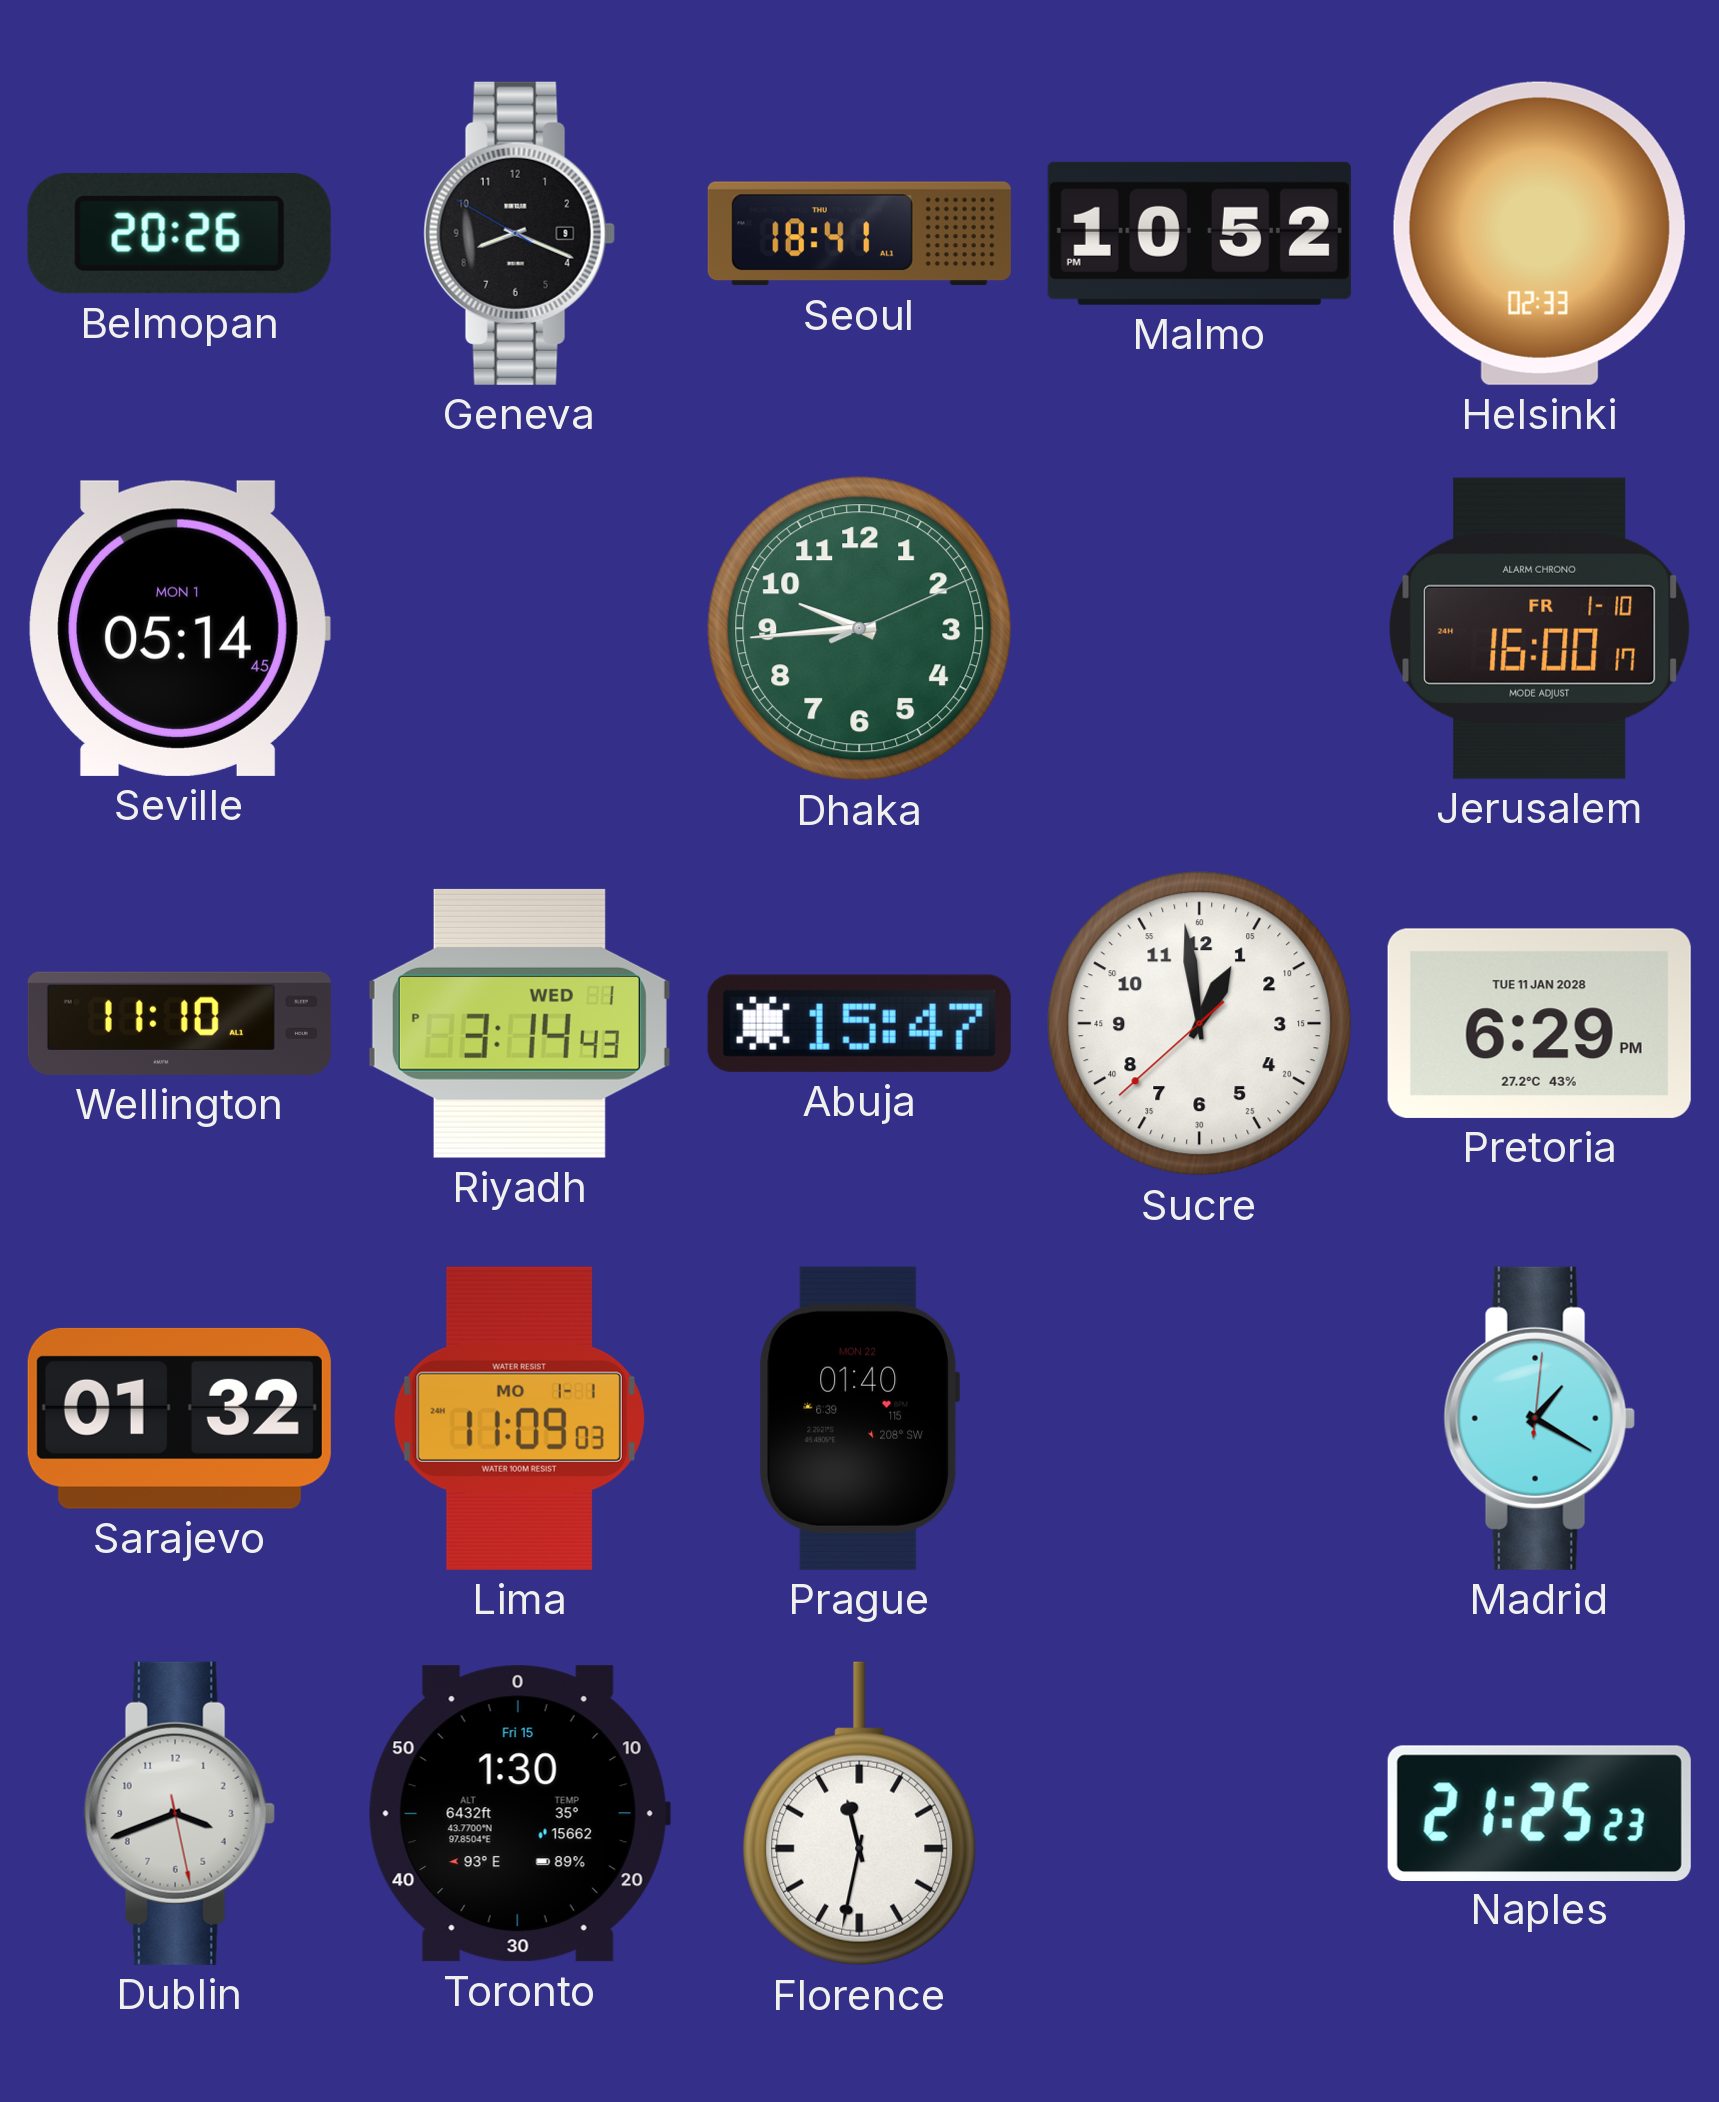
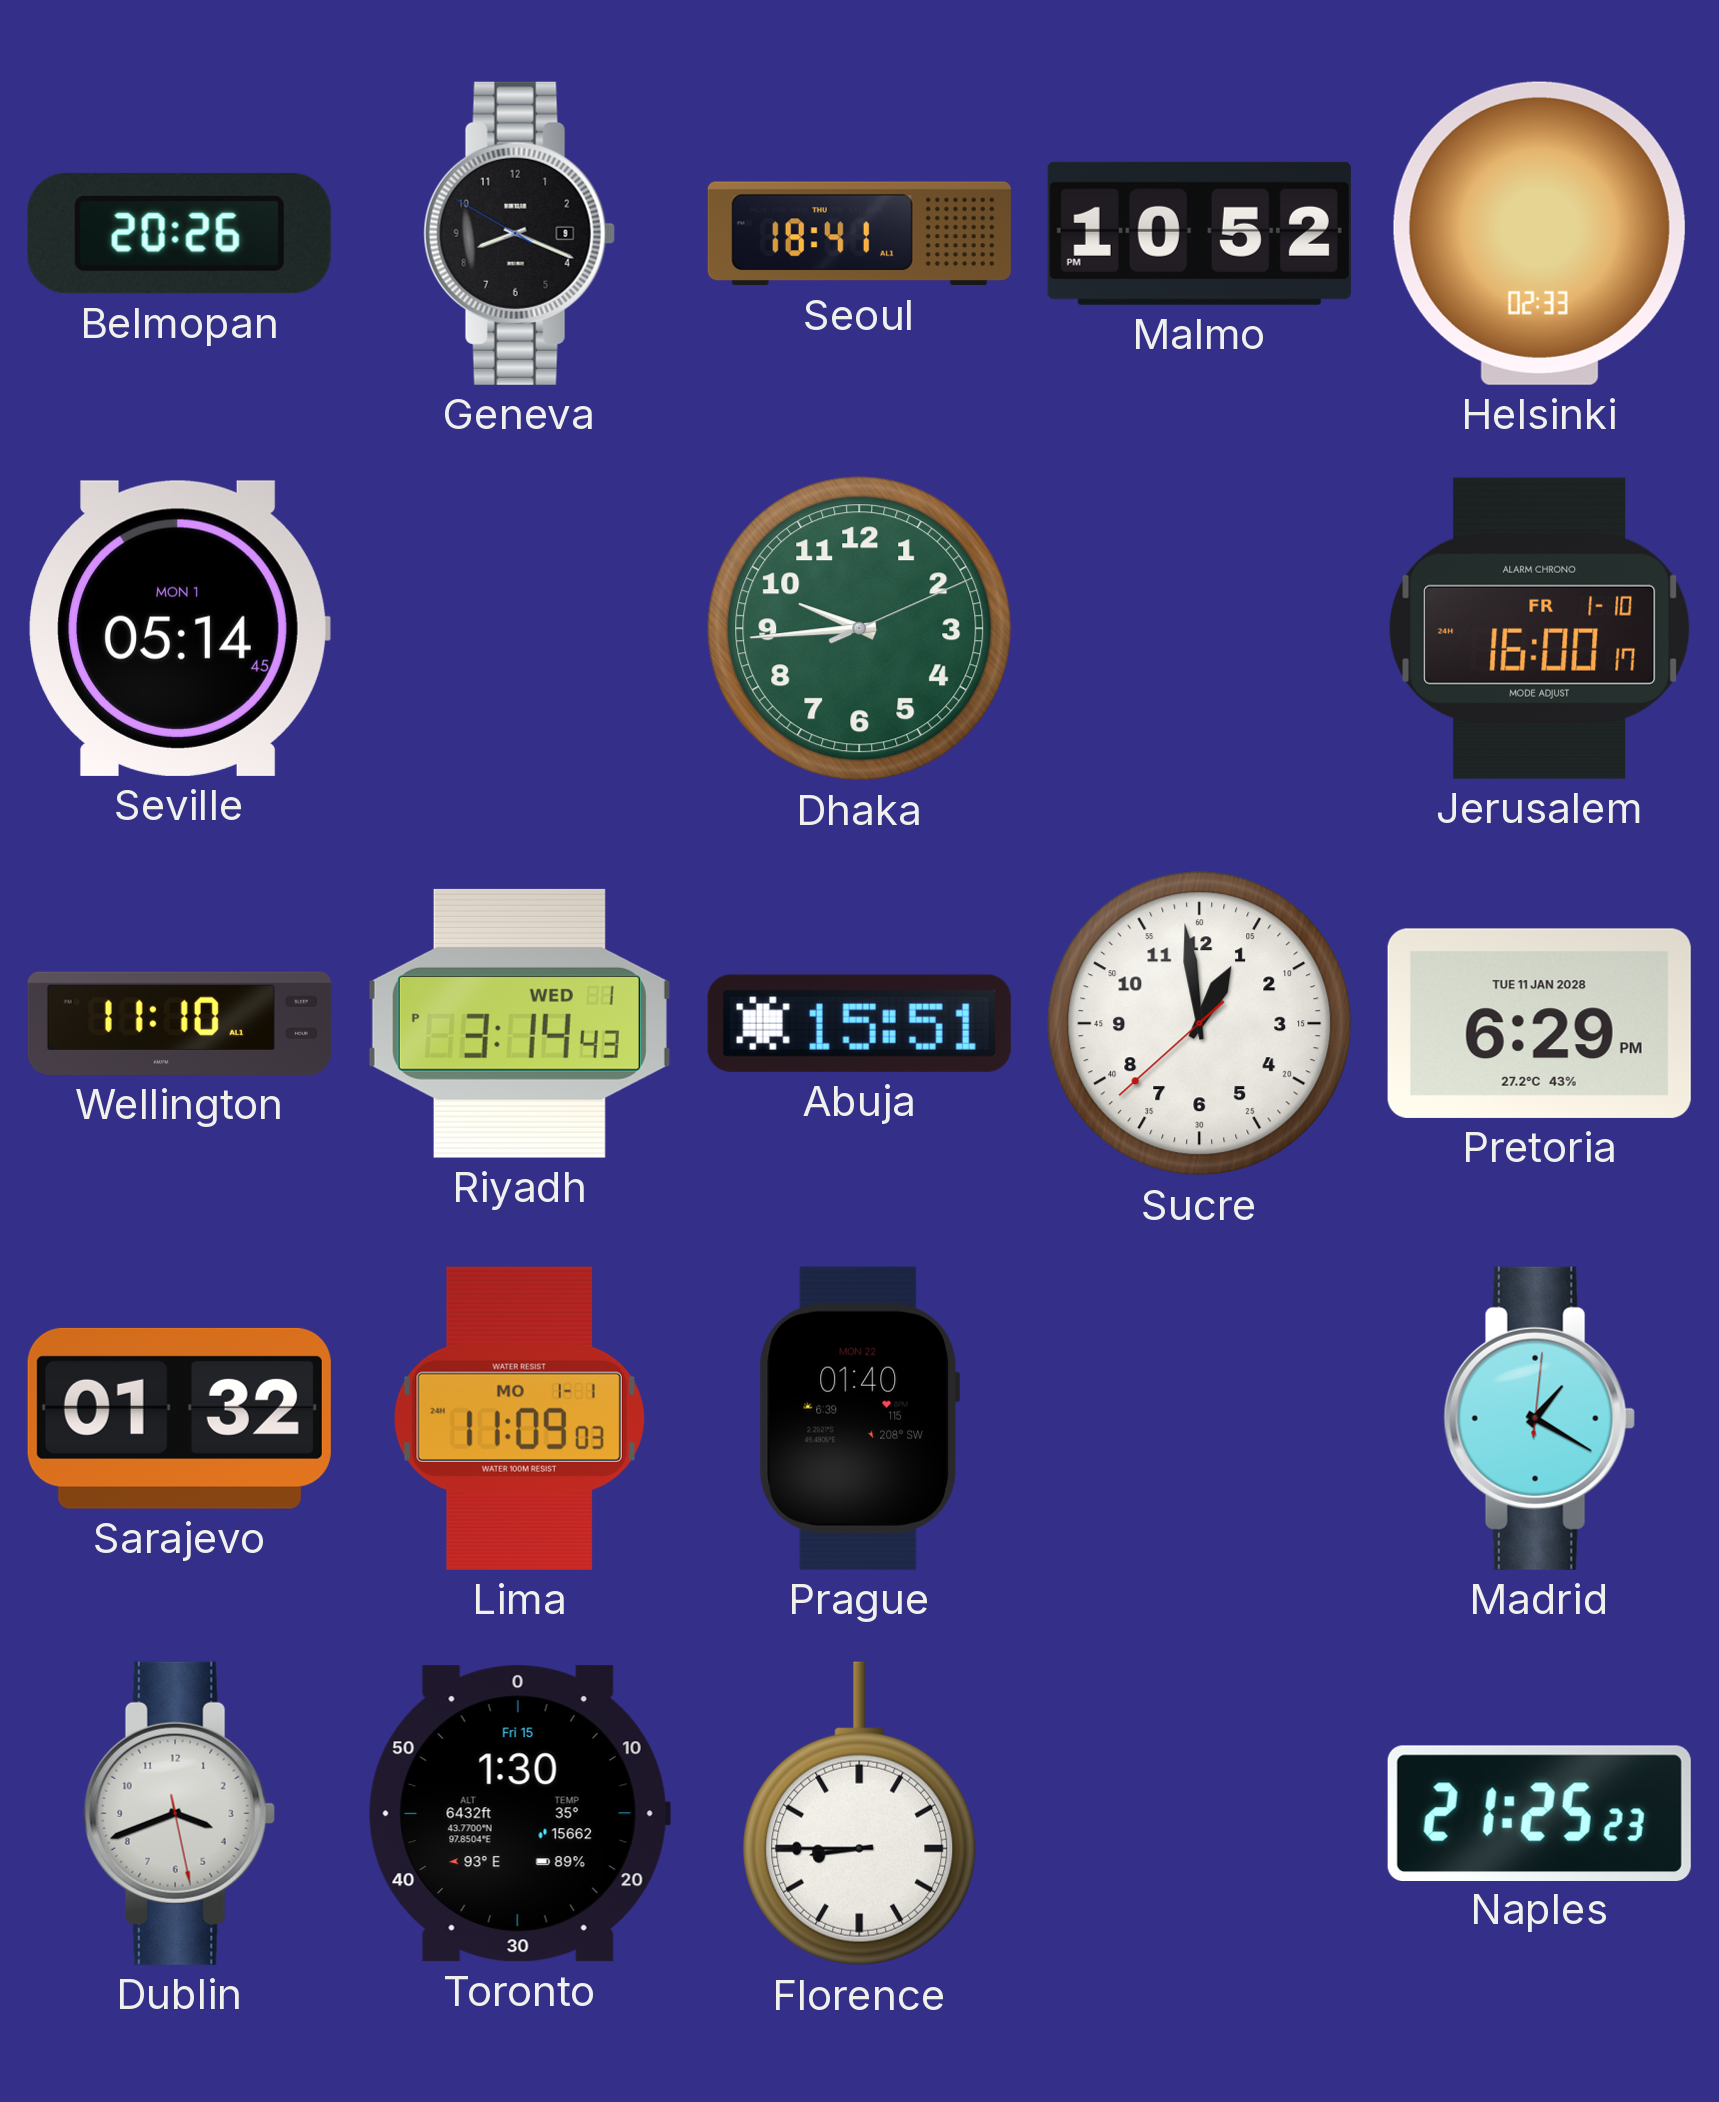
Abuja: 15:47 -> 15:51
Florence: 11:32 -> 8:45
